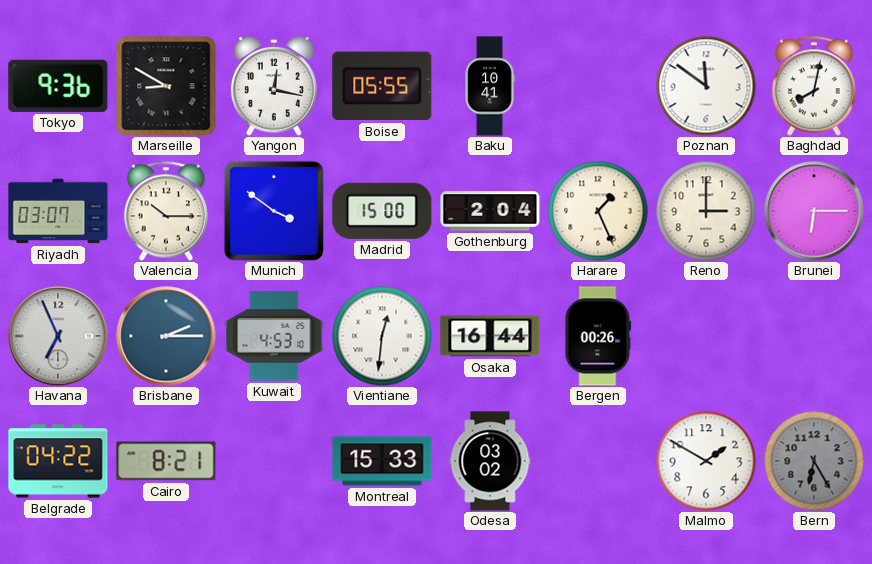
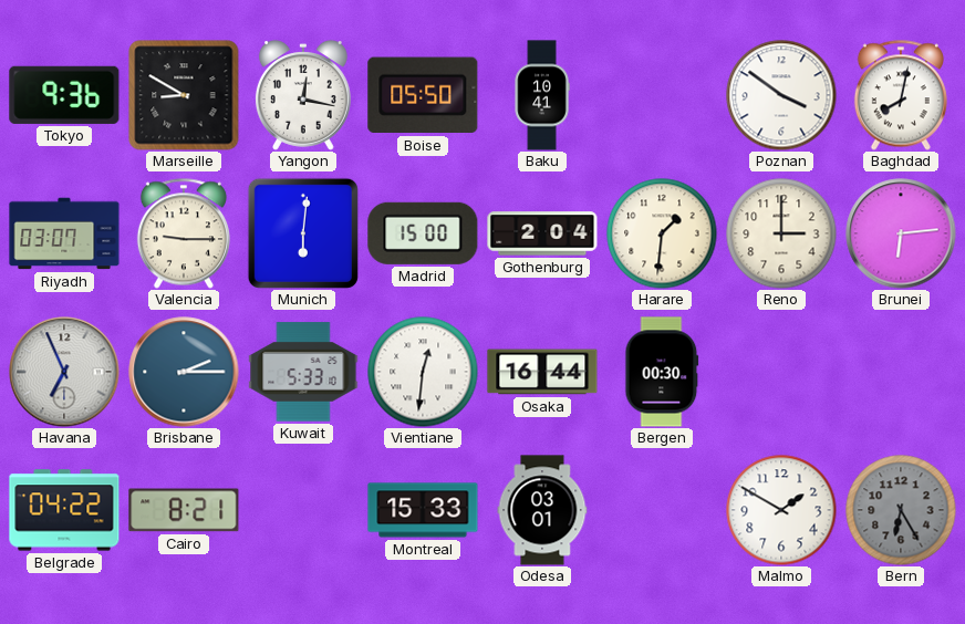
Boise: 05:55 -> 05:50
Poznan: 11:51 -> 3:51
Valencia: 10:15 -> 9:15
Munich: 3:51 -> 6:01
Harare: 1:26 -> 1:31
Brunei: 6:15 -> 6:14
Kuwait: 4:53 -> 5:33
Bergen: 00:26 -> 00:30
Odesa: 03:02 -> 03:01
